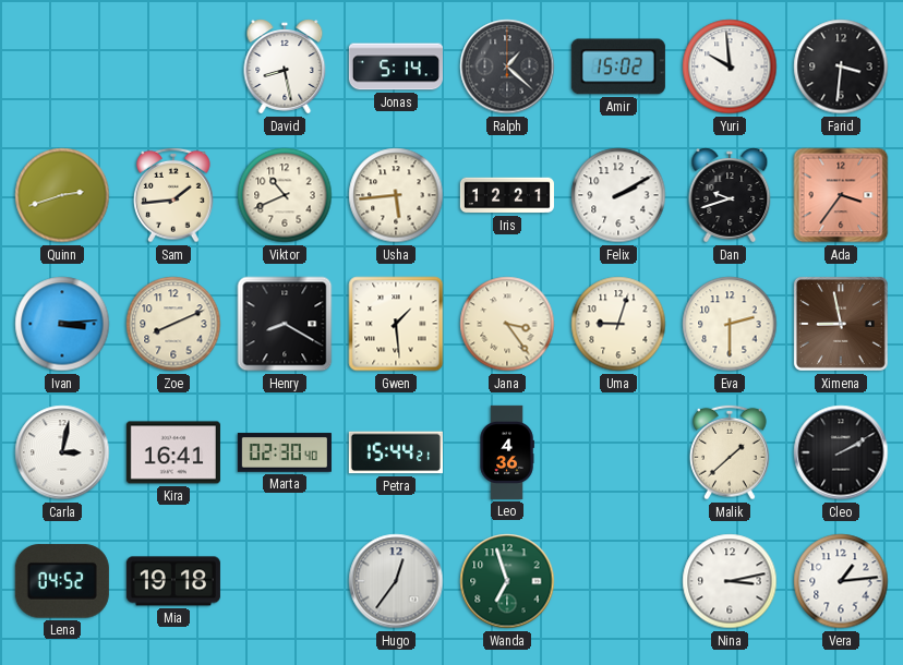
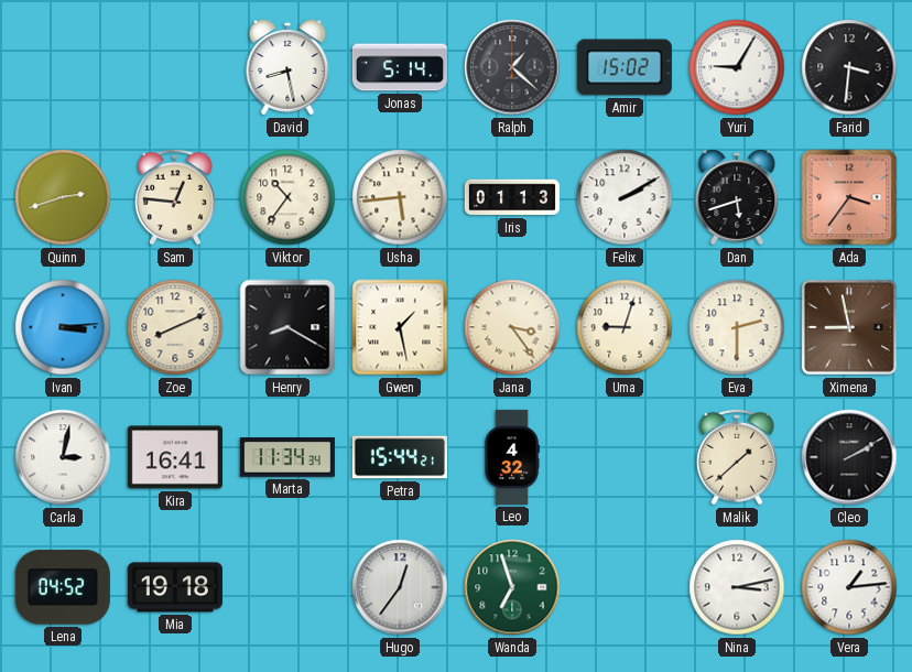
Yuri: 9:59 -> 9:05
Sam: 1:44 -> 12:46
Viktor: 10:41 -> 10:36
Iris: 12:21 -> 01:13
Dan: 9:42 -> 5:42
Gwen: 1:29 -> 1:28
Marta: 02:30 -> 11:34
Leo: 4:36 -> 4:32
